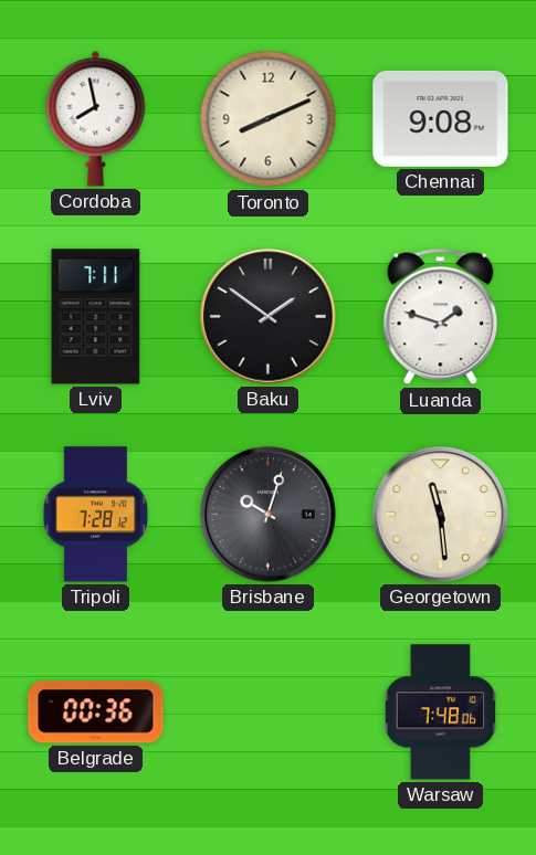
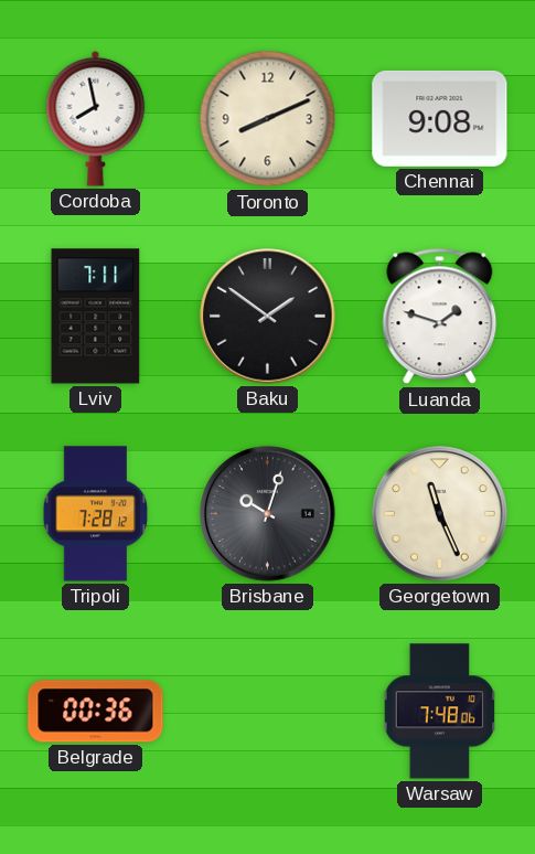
Georgetown: 11:29 -> 11:26
